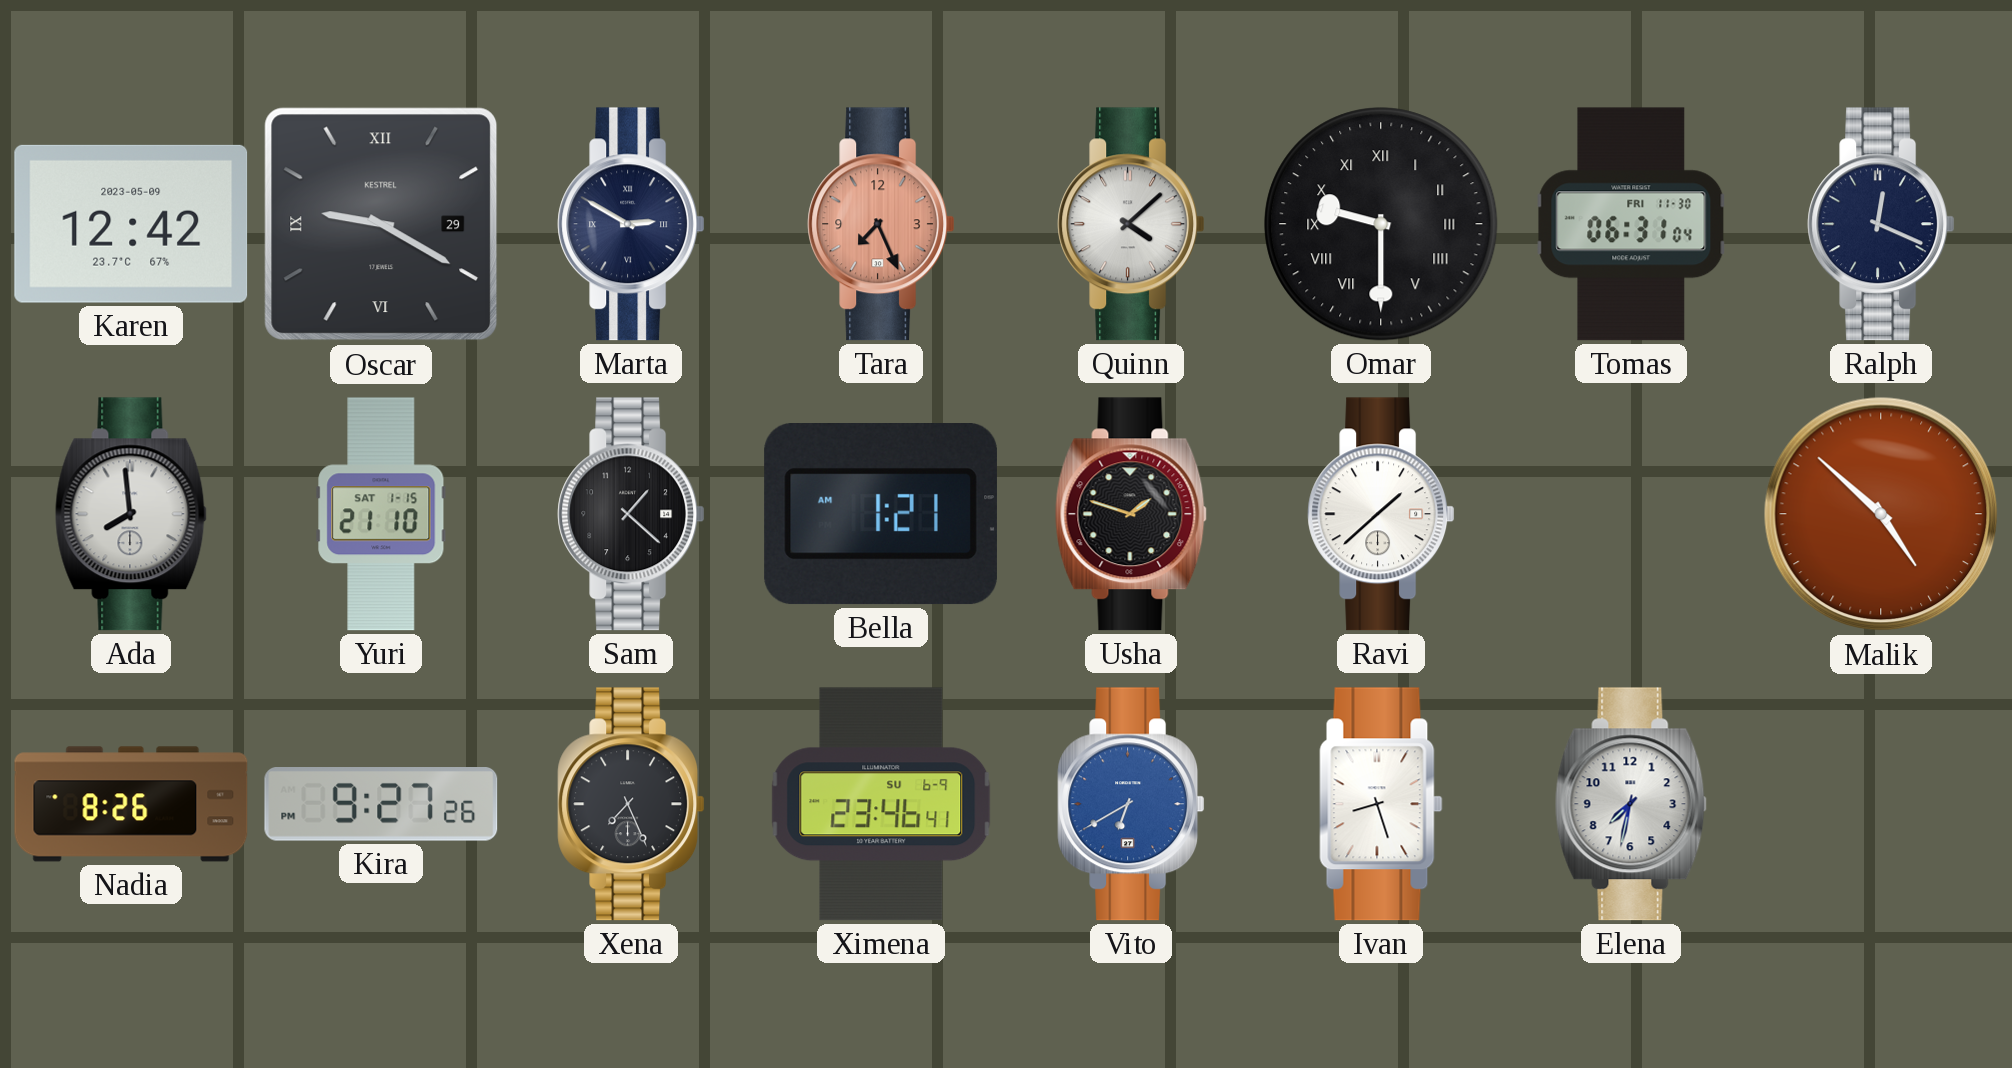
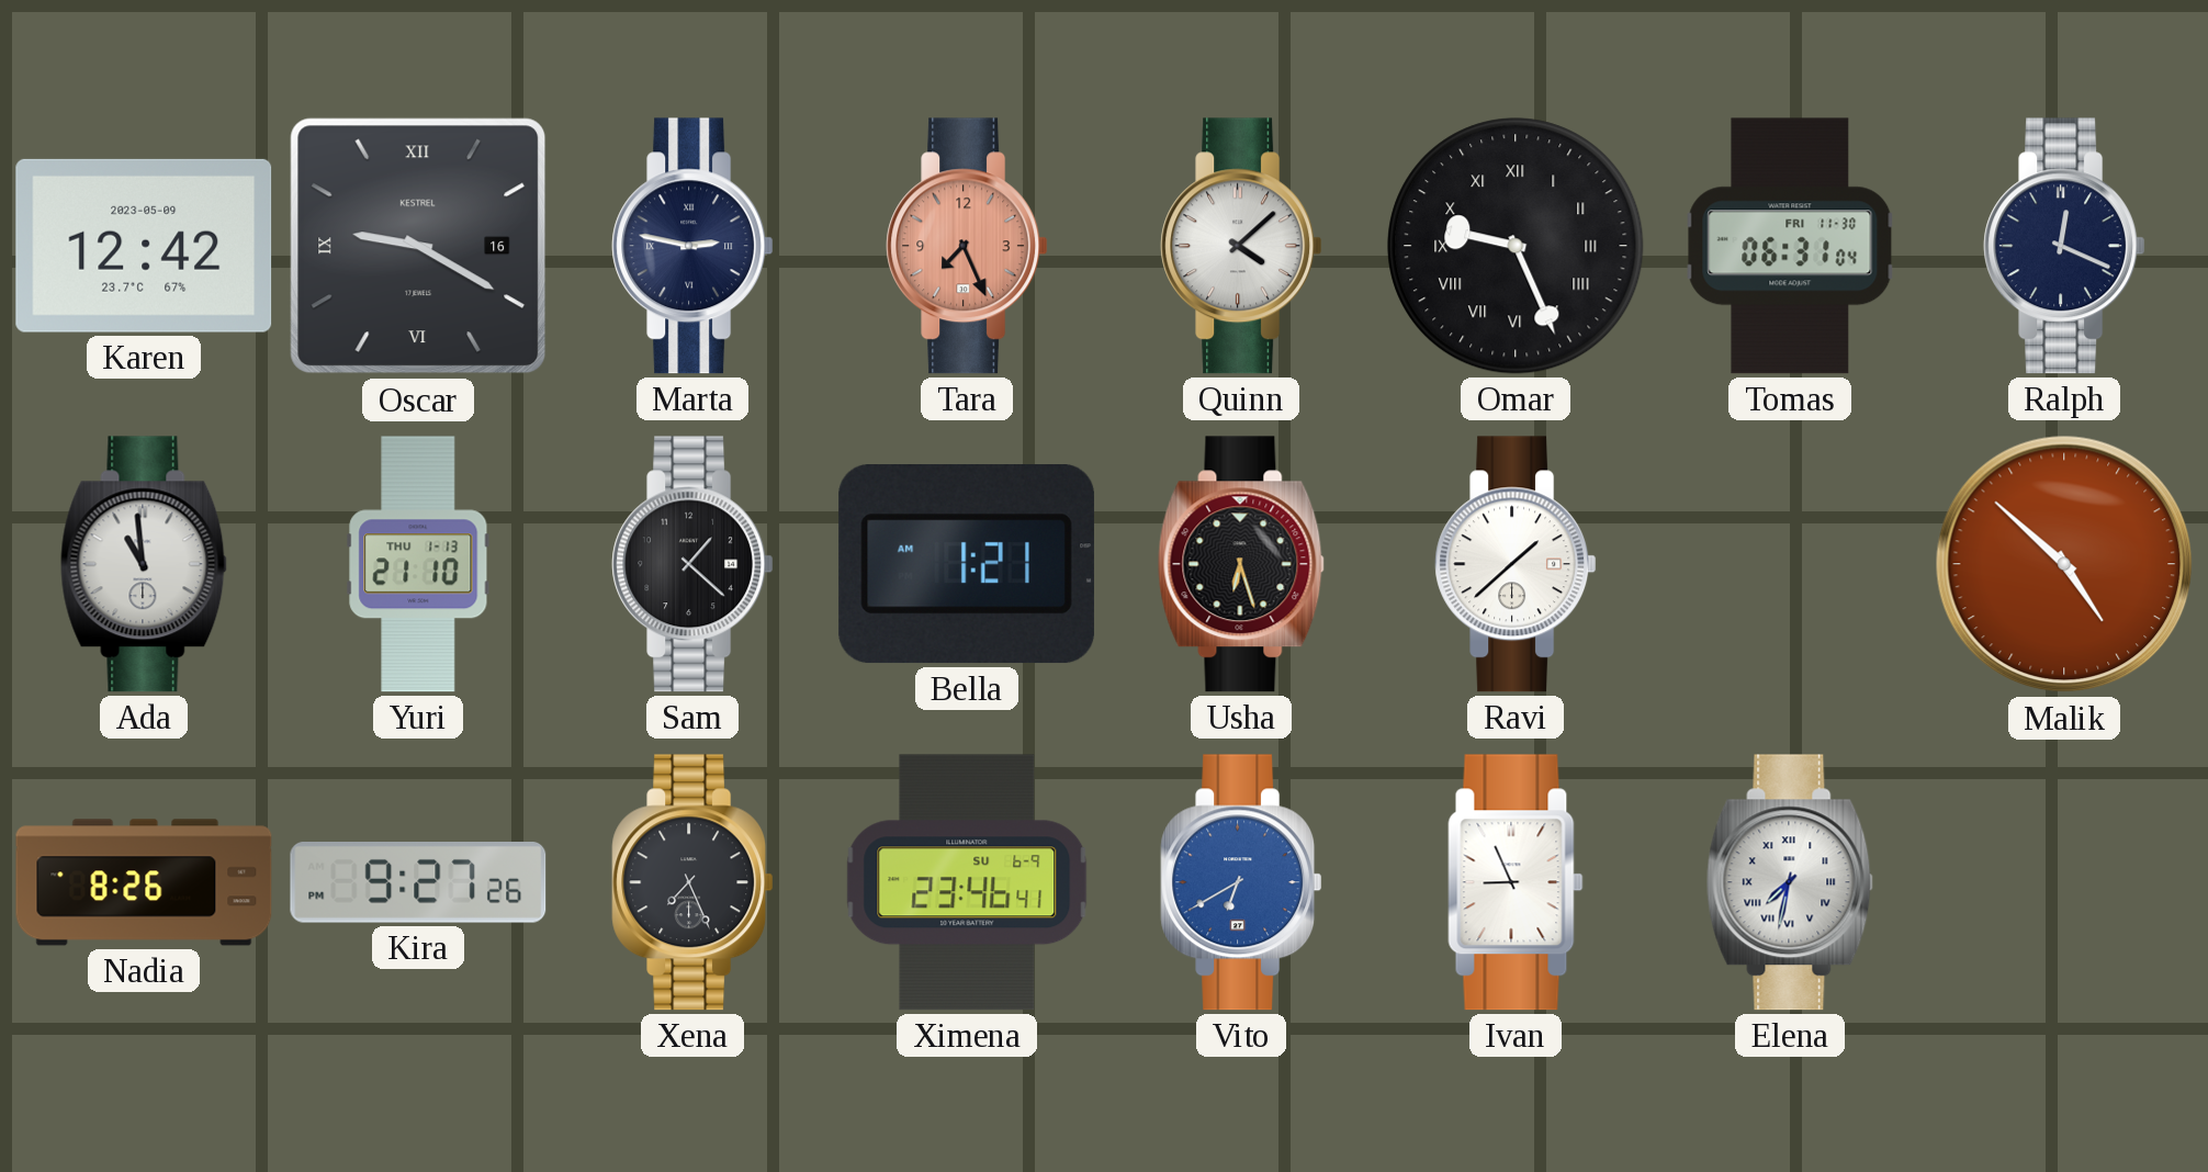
Oscar date: 29 -> 16
Marta: 2:50 -> 2:47
Omar: 9:30 -> 9:26
Ada: 7:59 -> 10:59
Yuri date: SAT 1-15 -> THU 1-13
Usha: 1:48 -> 6:27
Ivan: 8:27 -> 8:56
Elena numerals: Arabic -> Roman
